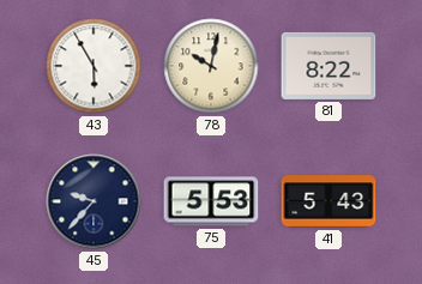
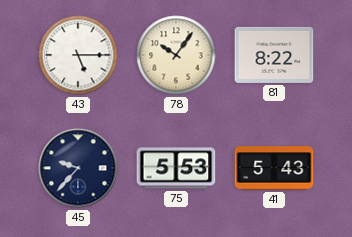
43: 5:55 -> 5:15
78: 10:02 -> 10:06
